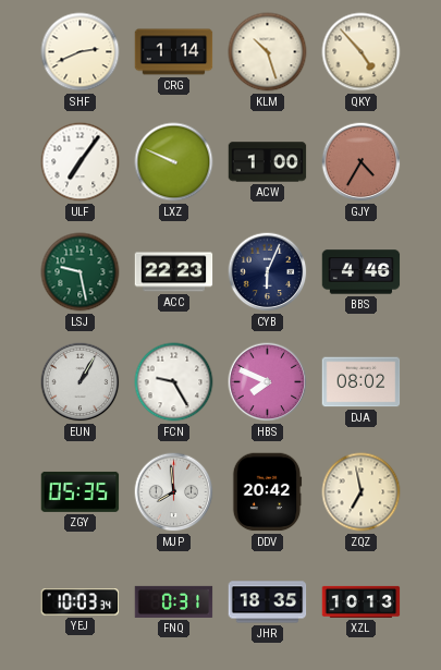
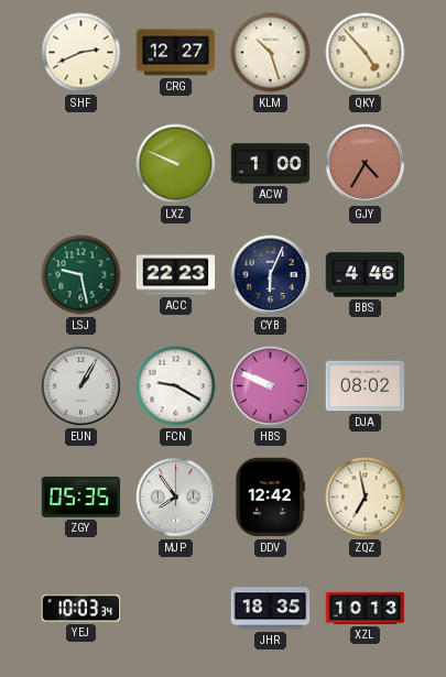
CRG: 1:14 -> 12:27
ULF: 7:06 -> none
FCN: 9:25 -> 9:20
HBS: 7:49 -> 9:49
MJP: 7:59 -> 7:54
DDV: 20:42 -> 12:42
FNQ: 0:31 -> none
